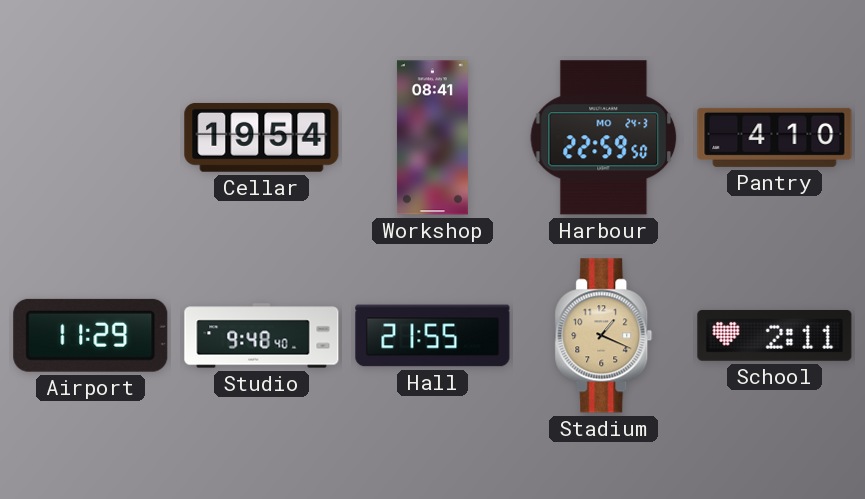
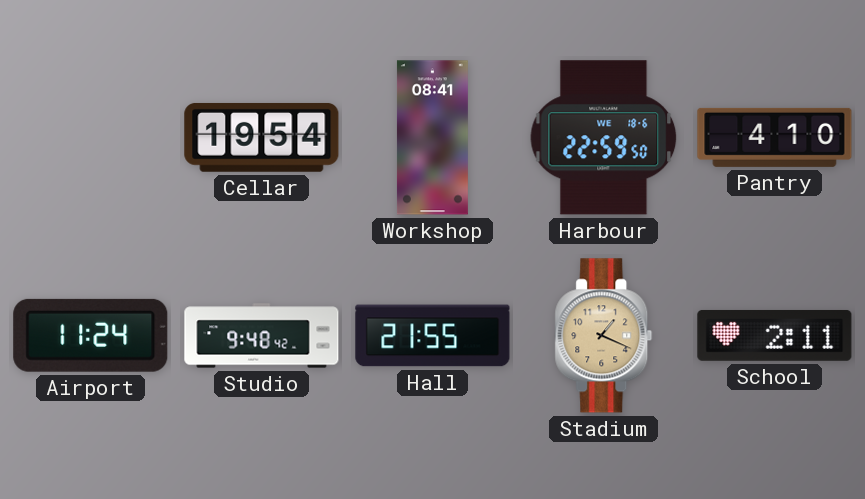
Harbour date: MO 24-3 -> WE 18-6
Airport: 11:29 -> 11:24
Studio: 9:48:40 -> 9:48:42
